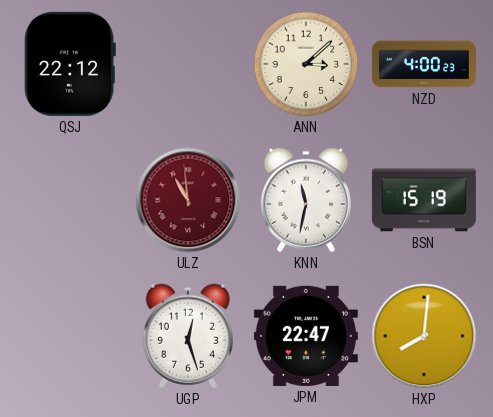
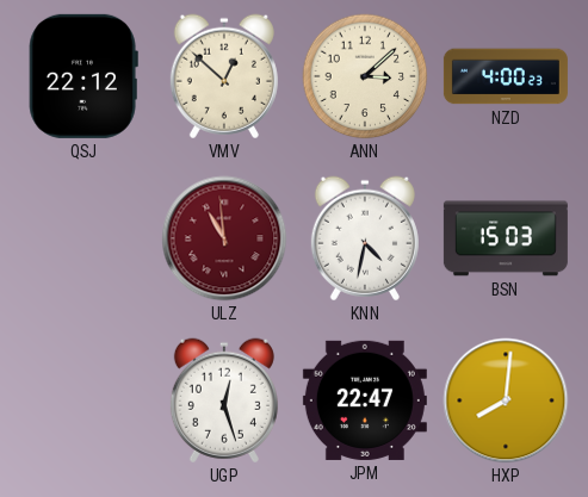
VMV: none -> 12:52
KNN: 11:32 -> 4:32
BSN: 15:19 -> 15:03
